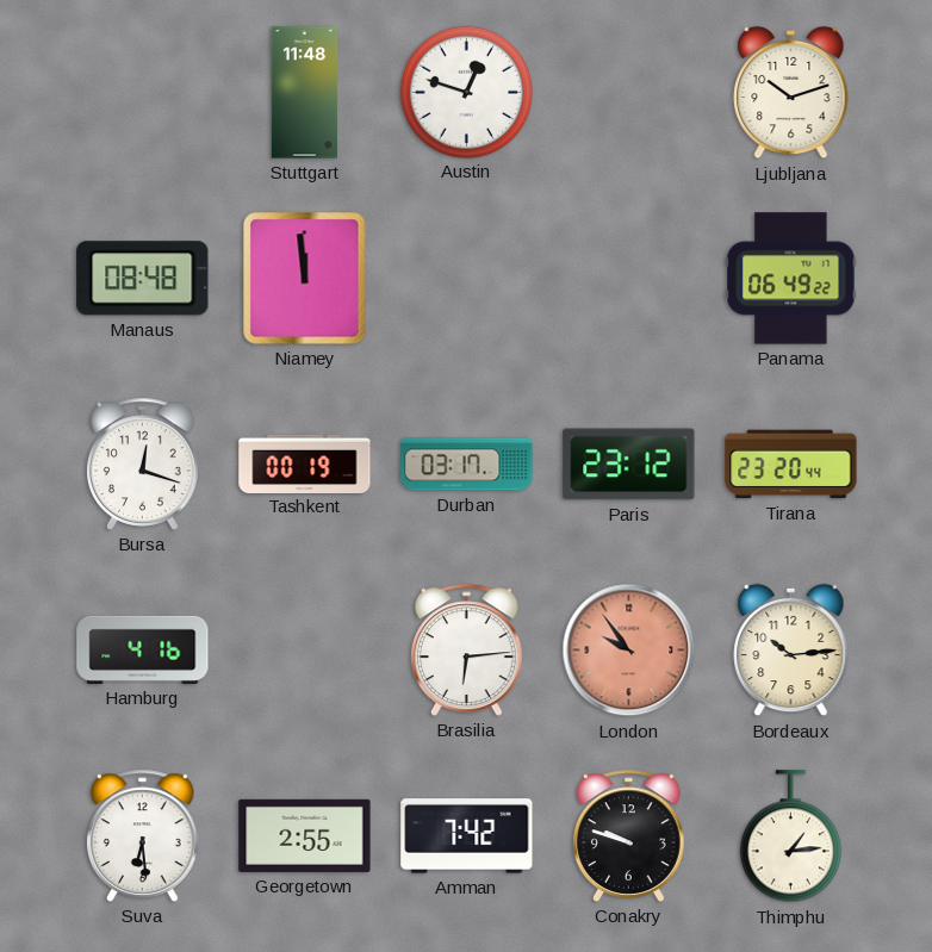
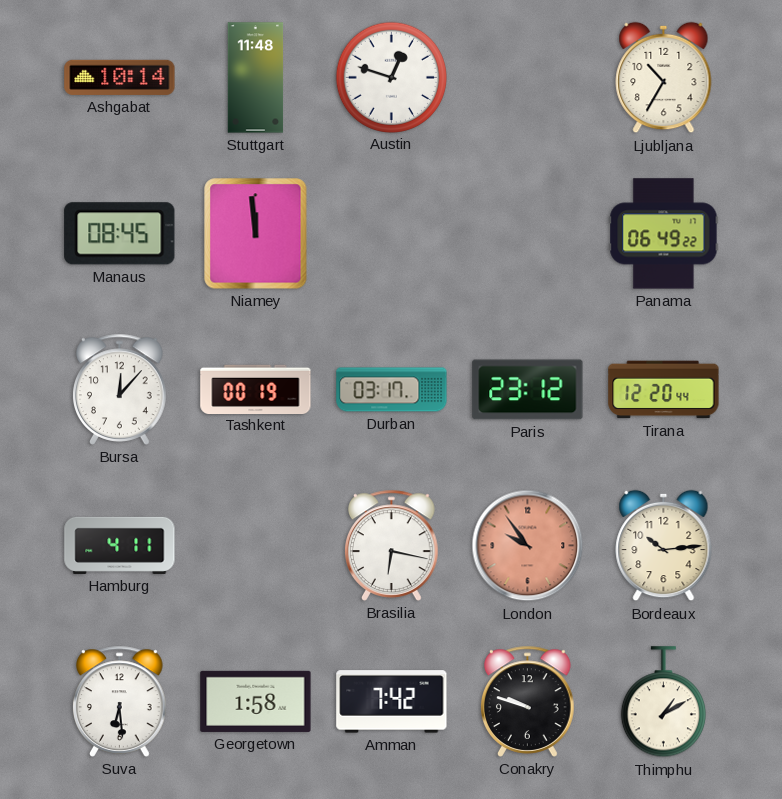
Ashgabat: none -> 10:14
Ljubljana: 10:12 -> 10:35
Manaus: 08:48 -> 08:45
Bursa: 12:18 -> 12:07
Tirana: 23:20 -> 12:20
Hamburg: 4:16 -> 4:11
Brasilia: 6:14 -> 6:17
Georgetown: 2:55 -> 1:58
Thimphu: 1:14 -> 1:10
